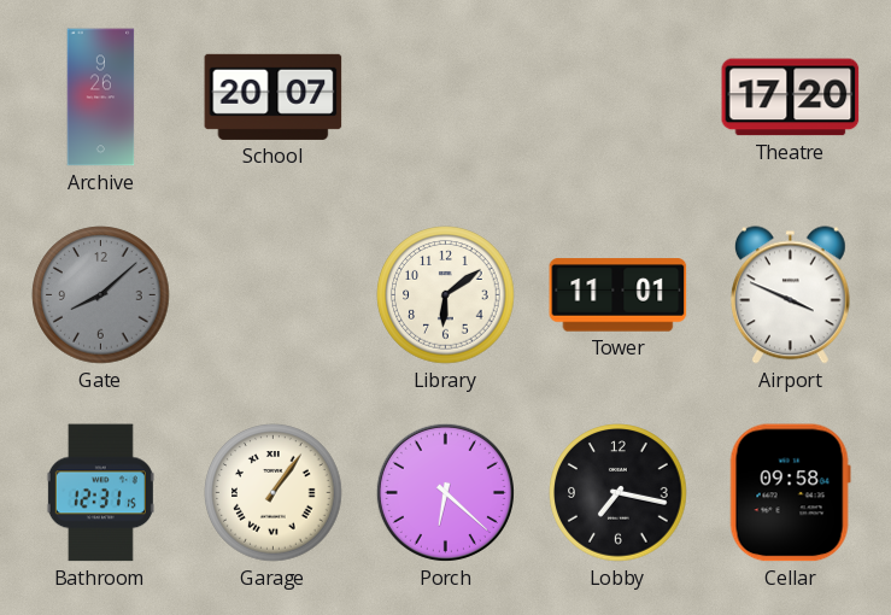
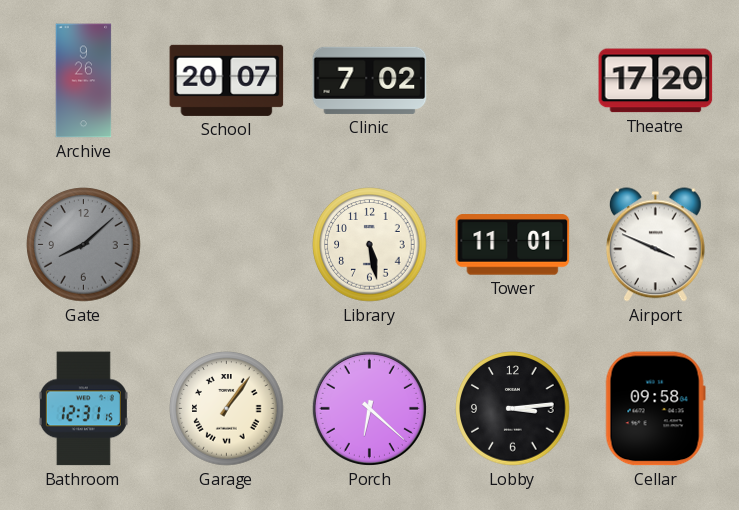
Clinic: none -> 7:02
Library: 6:09 -> 5:28
Lobby: 7:17 -> 3:14
